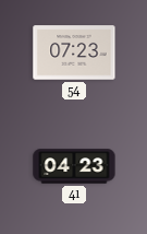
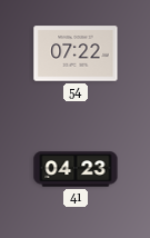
54: 07:23 -> 07:22
